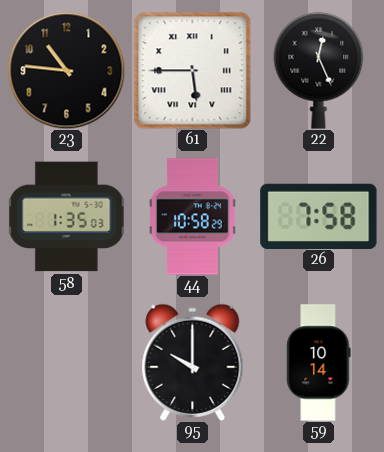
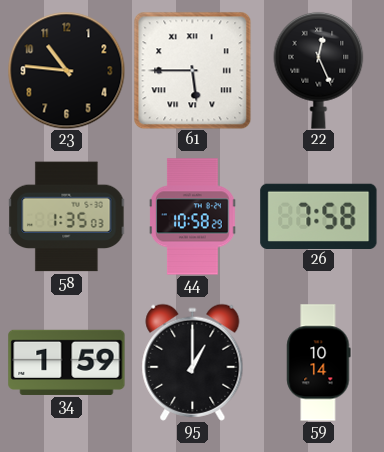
34: none -> 1:59
95: 10:00 -> 1:00
